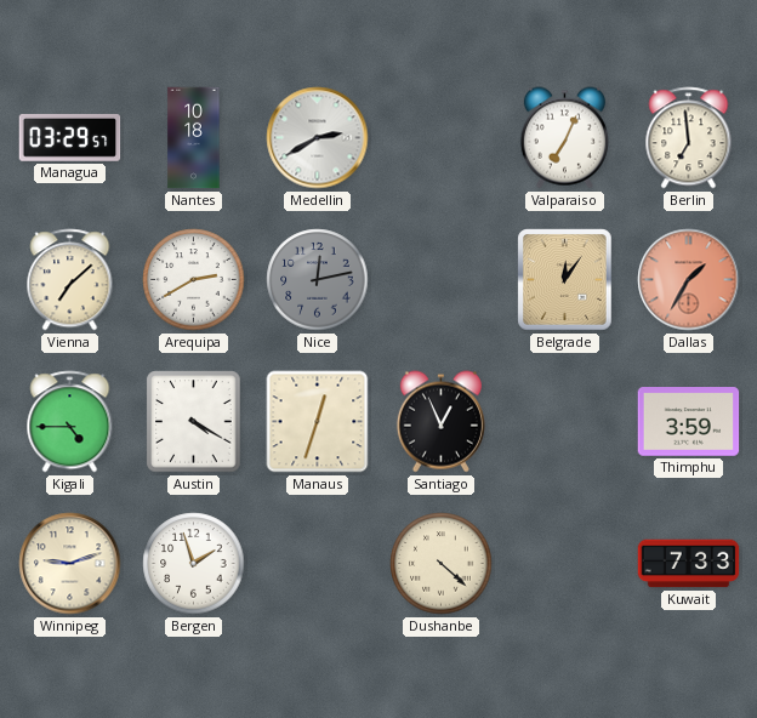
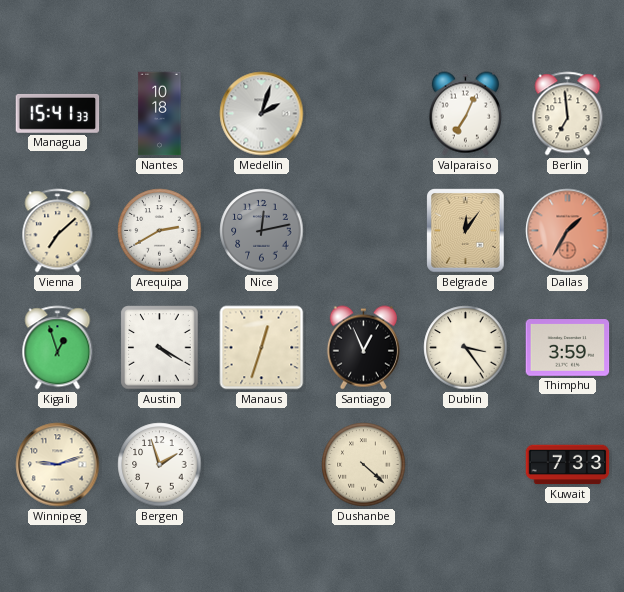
Managua: 03:29 -> 15:41
Medellin: 2:40 -> 2:03
Kigali: 4:45 -> 12:57
Dublin: none -> 3:24
